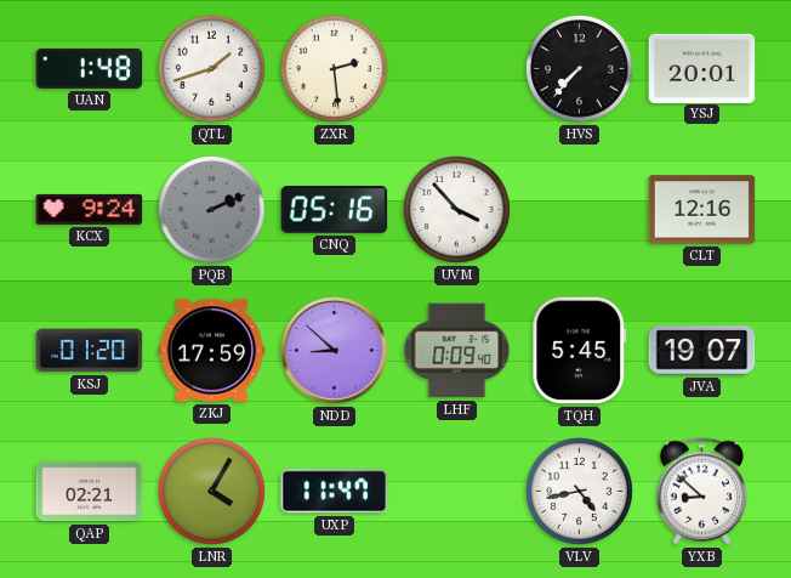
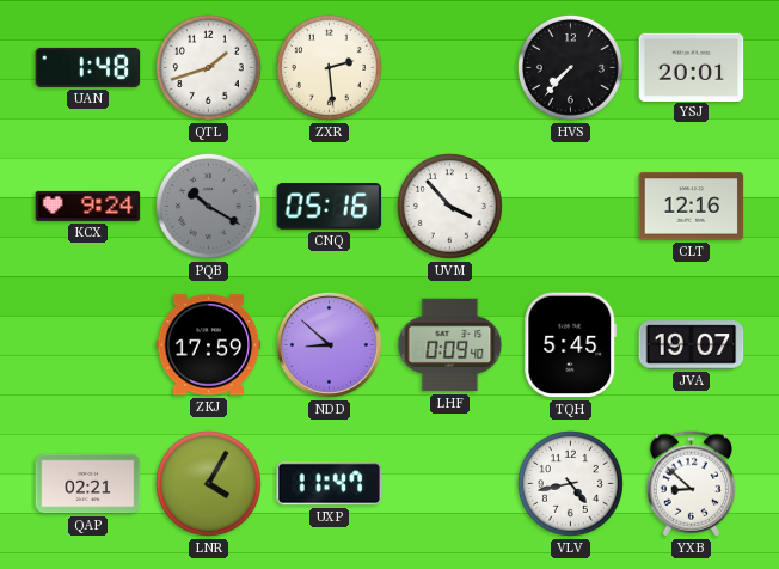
PQB: 2:11 -> 10:20
KSJ: 01:20 -> none
